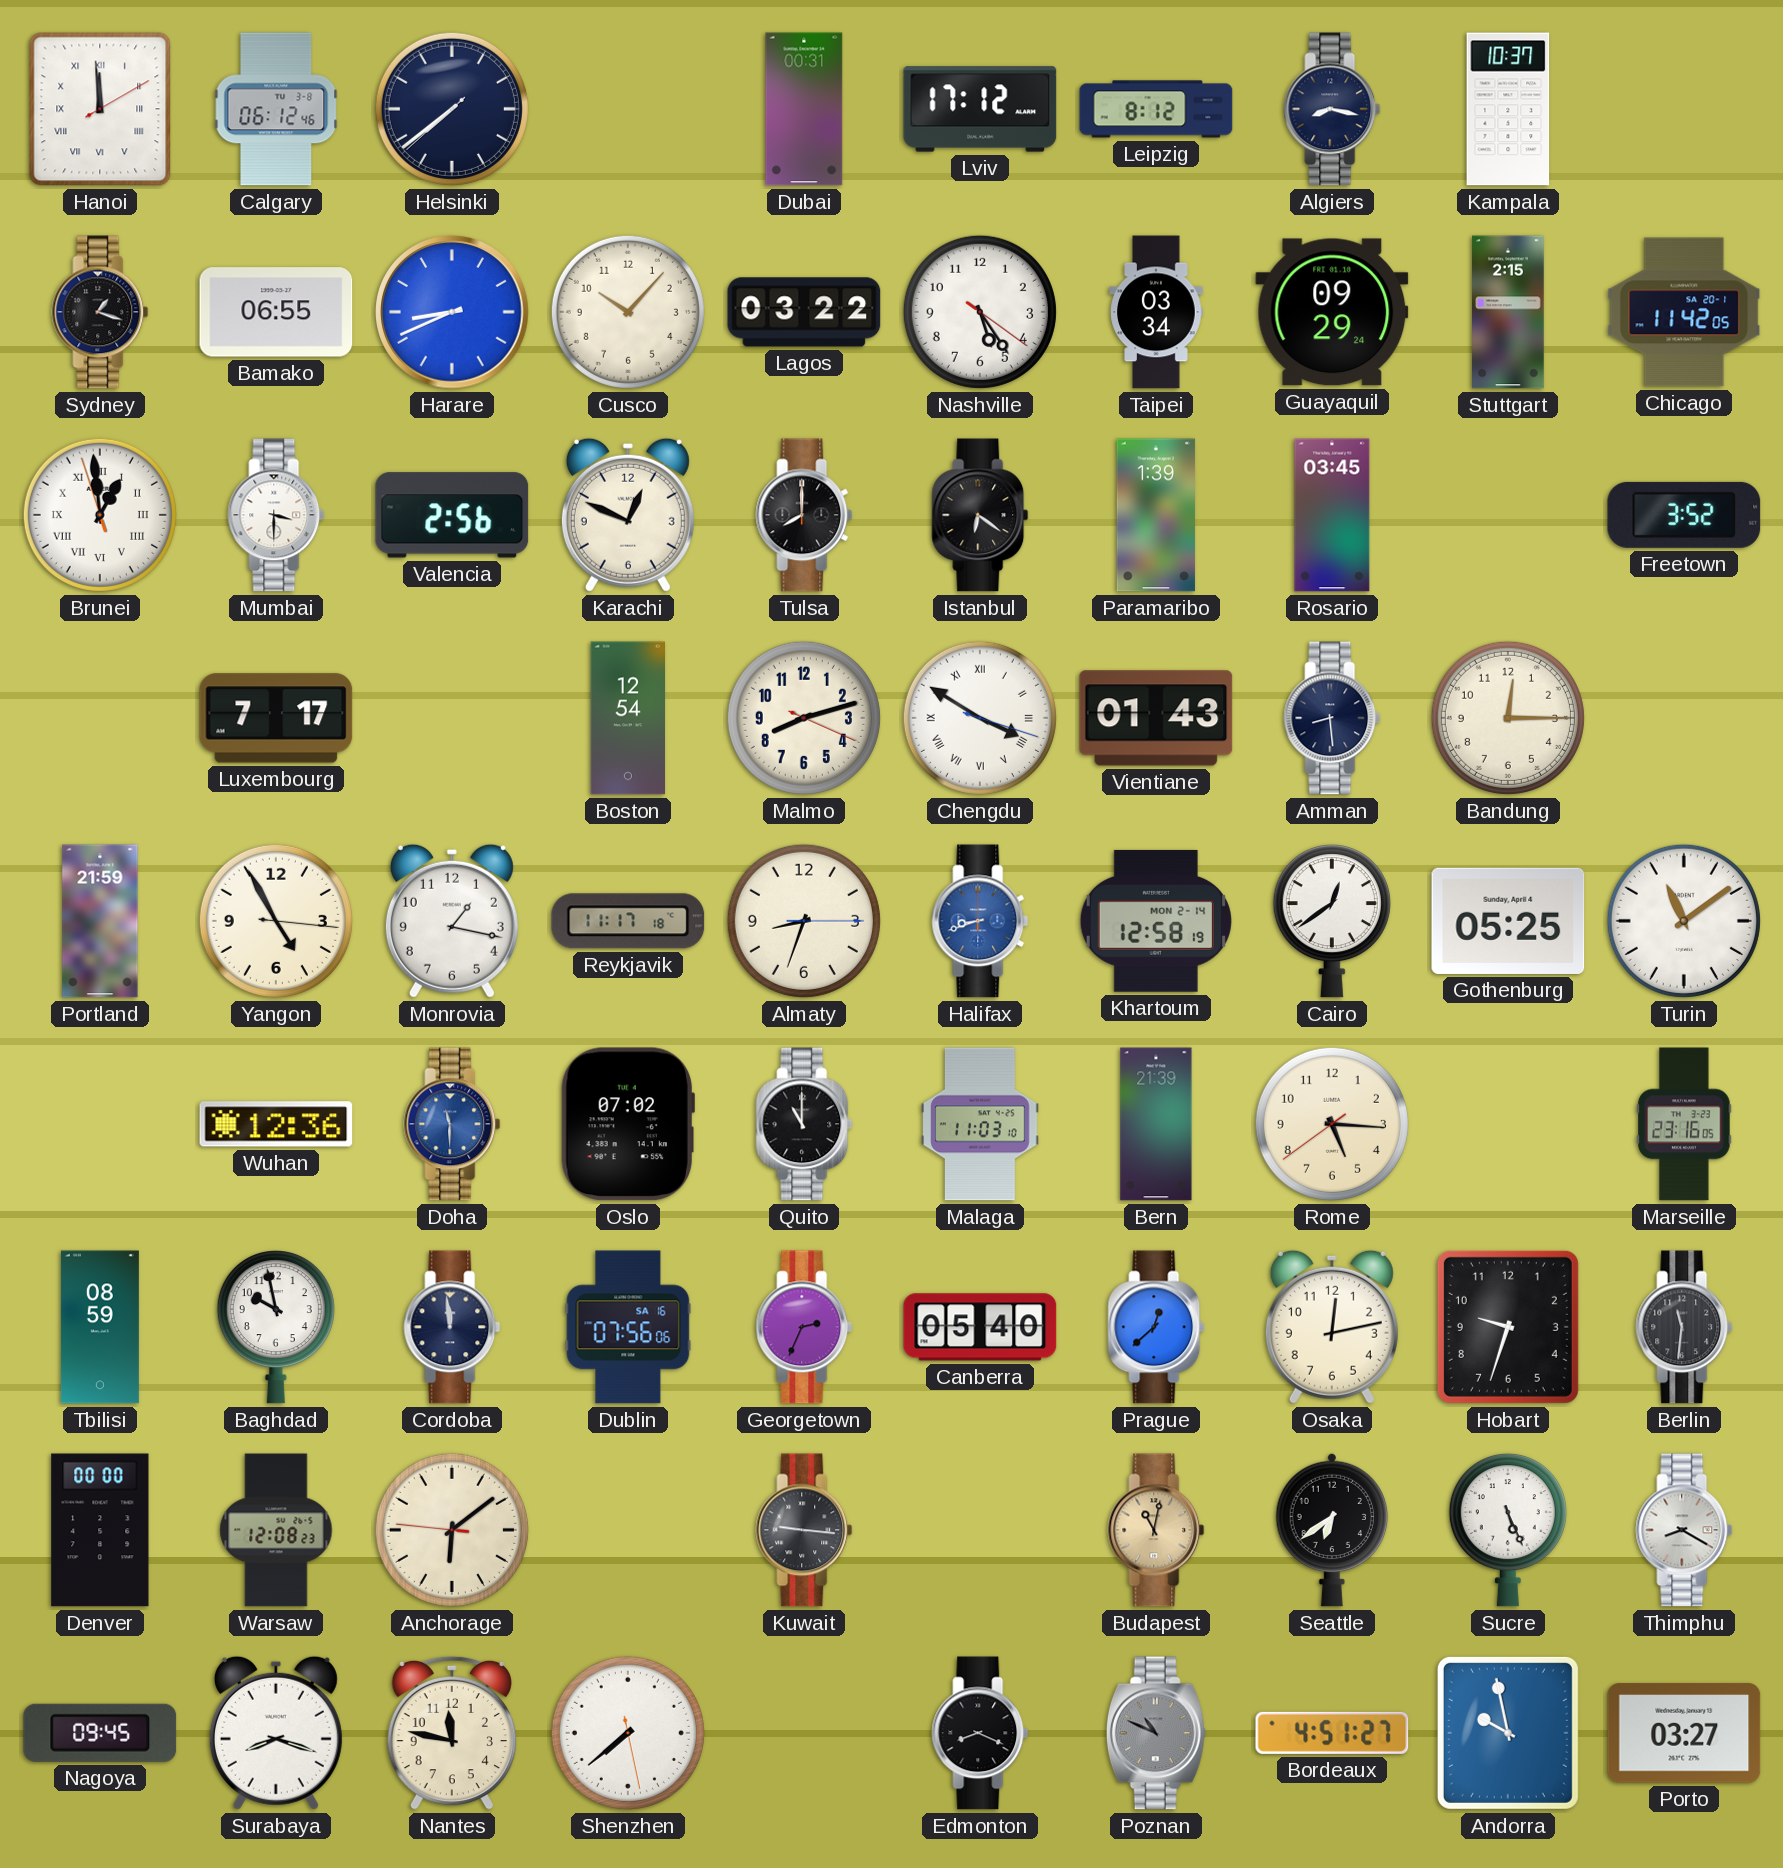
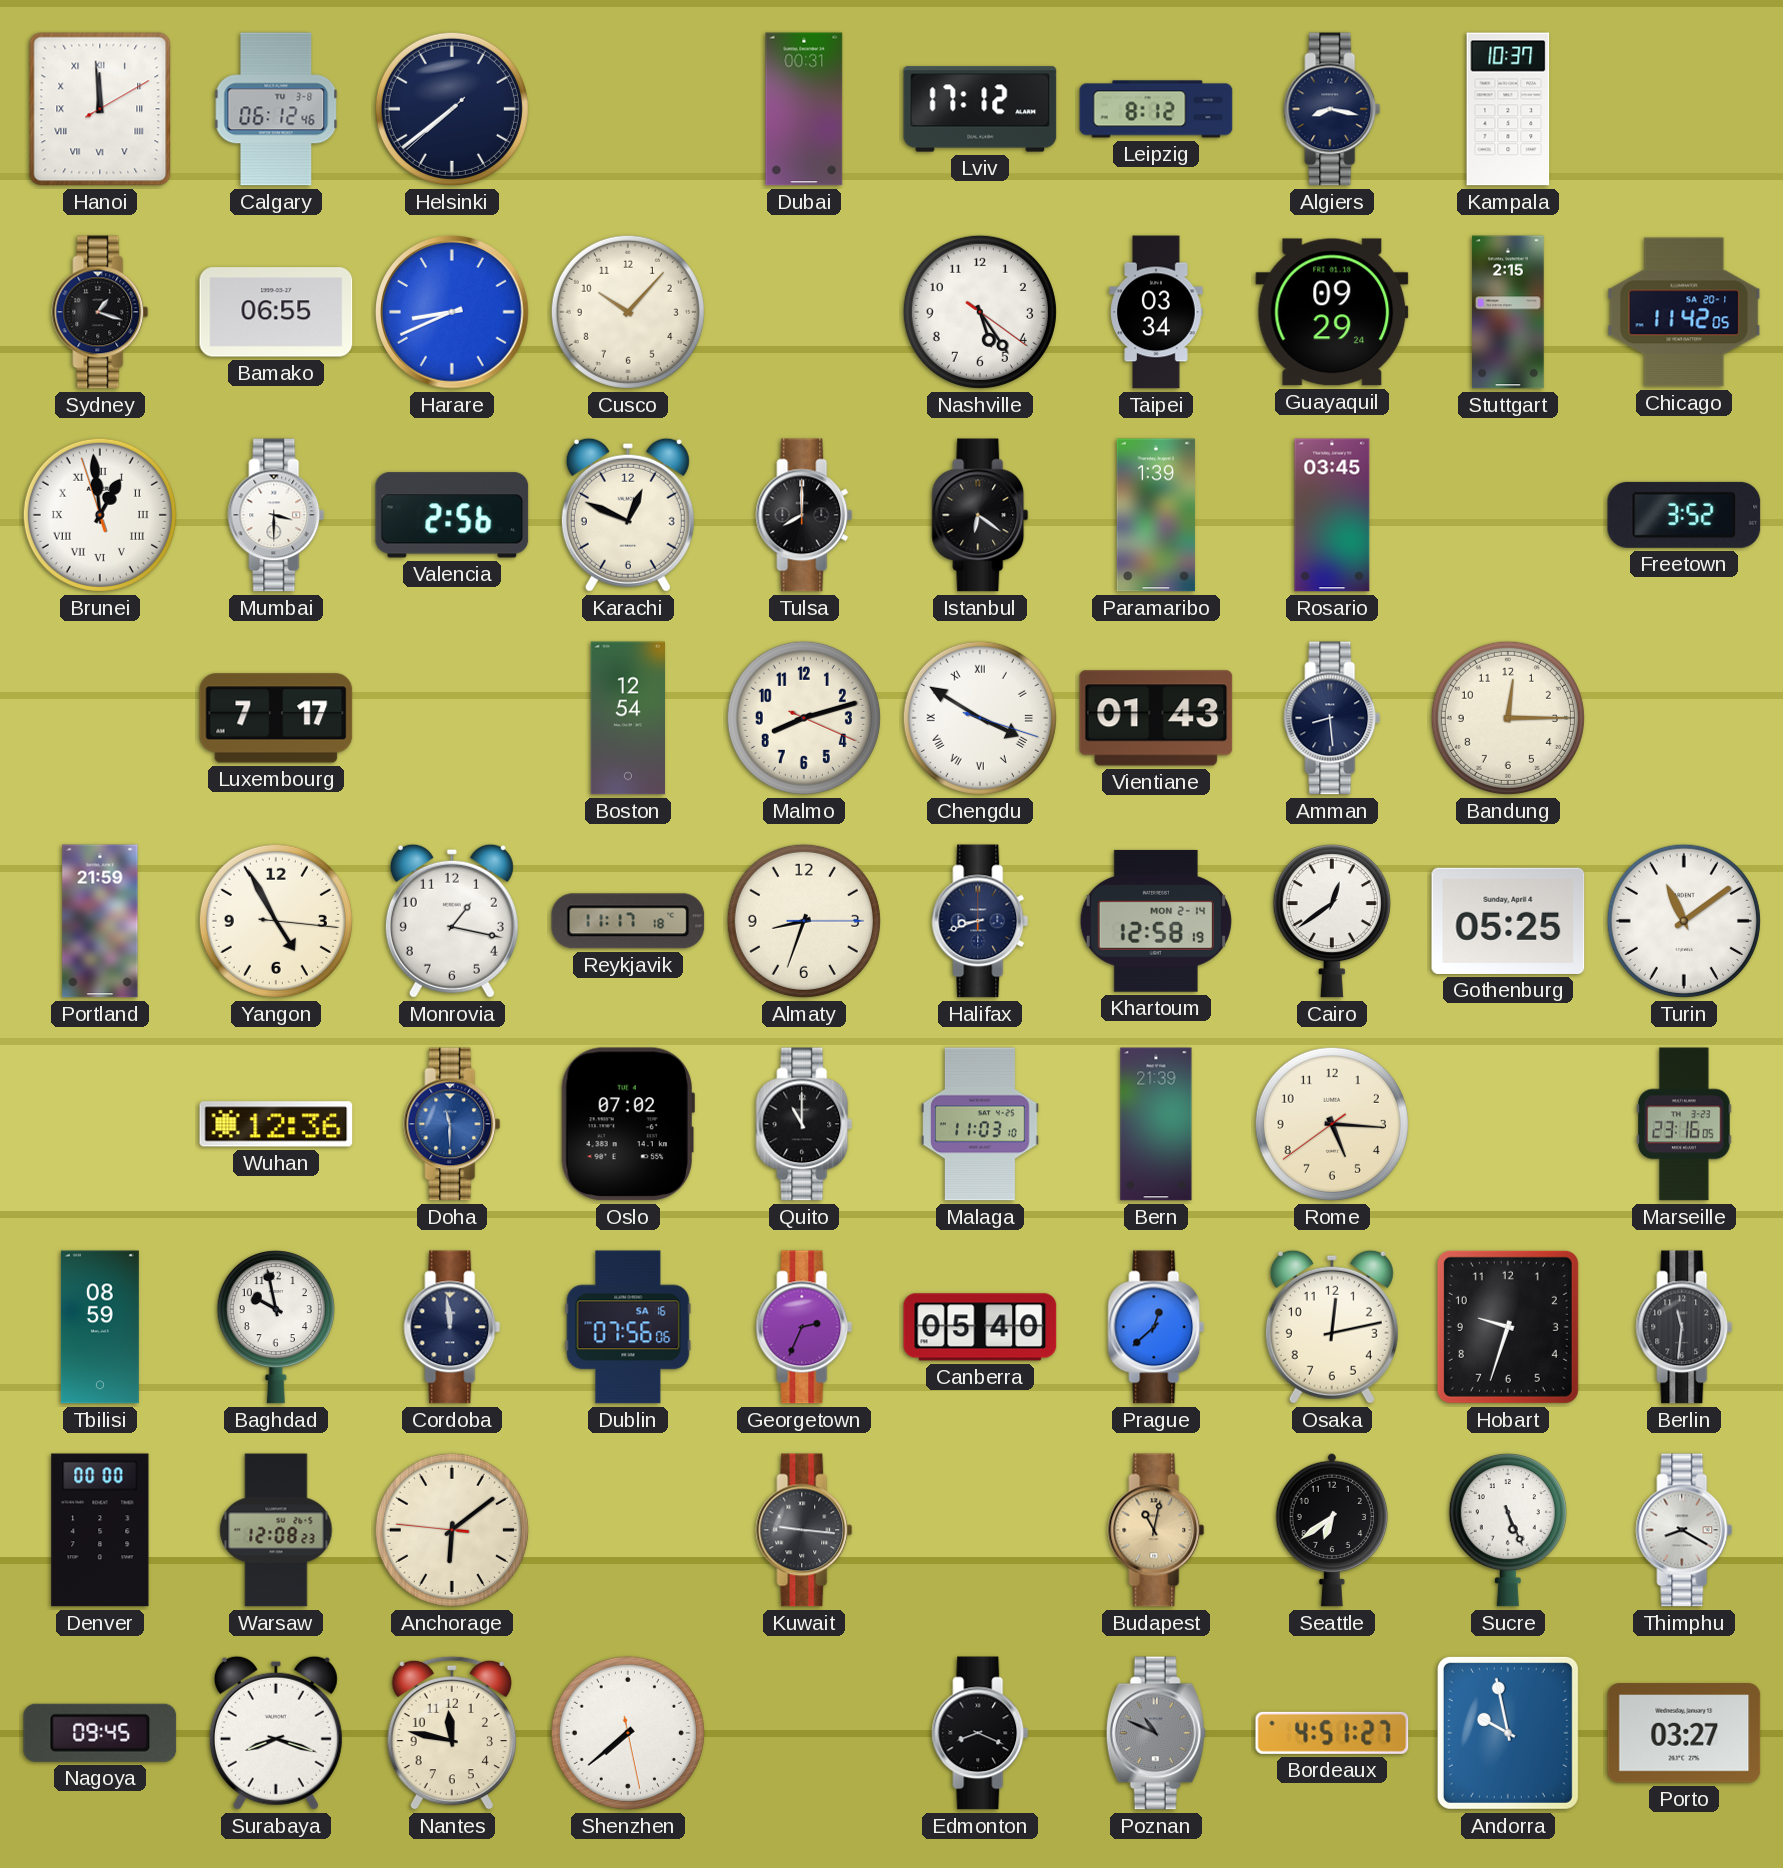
Lagos: 03:22 -> none
Halifax dial: blue -> navy
